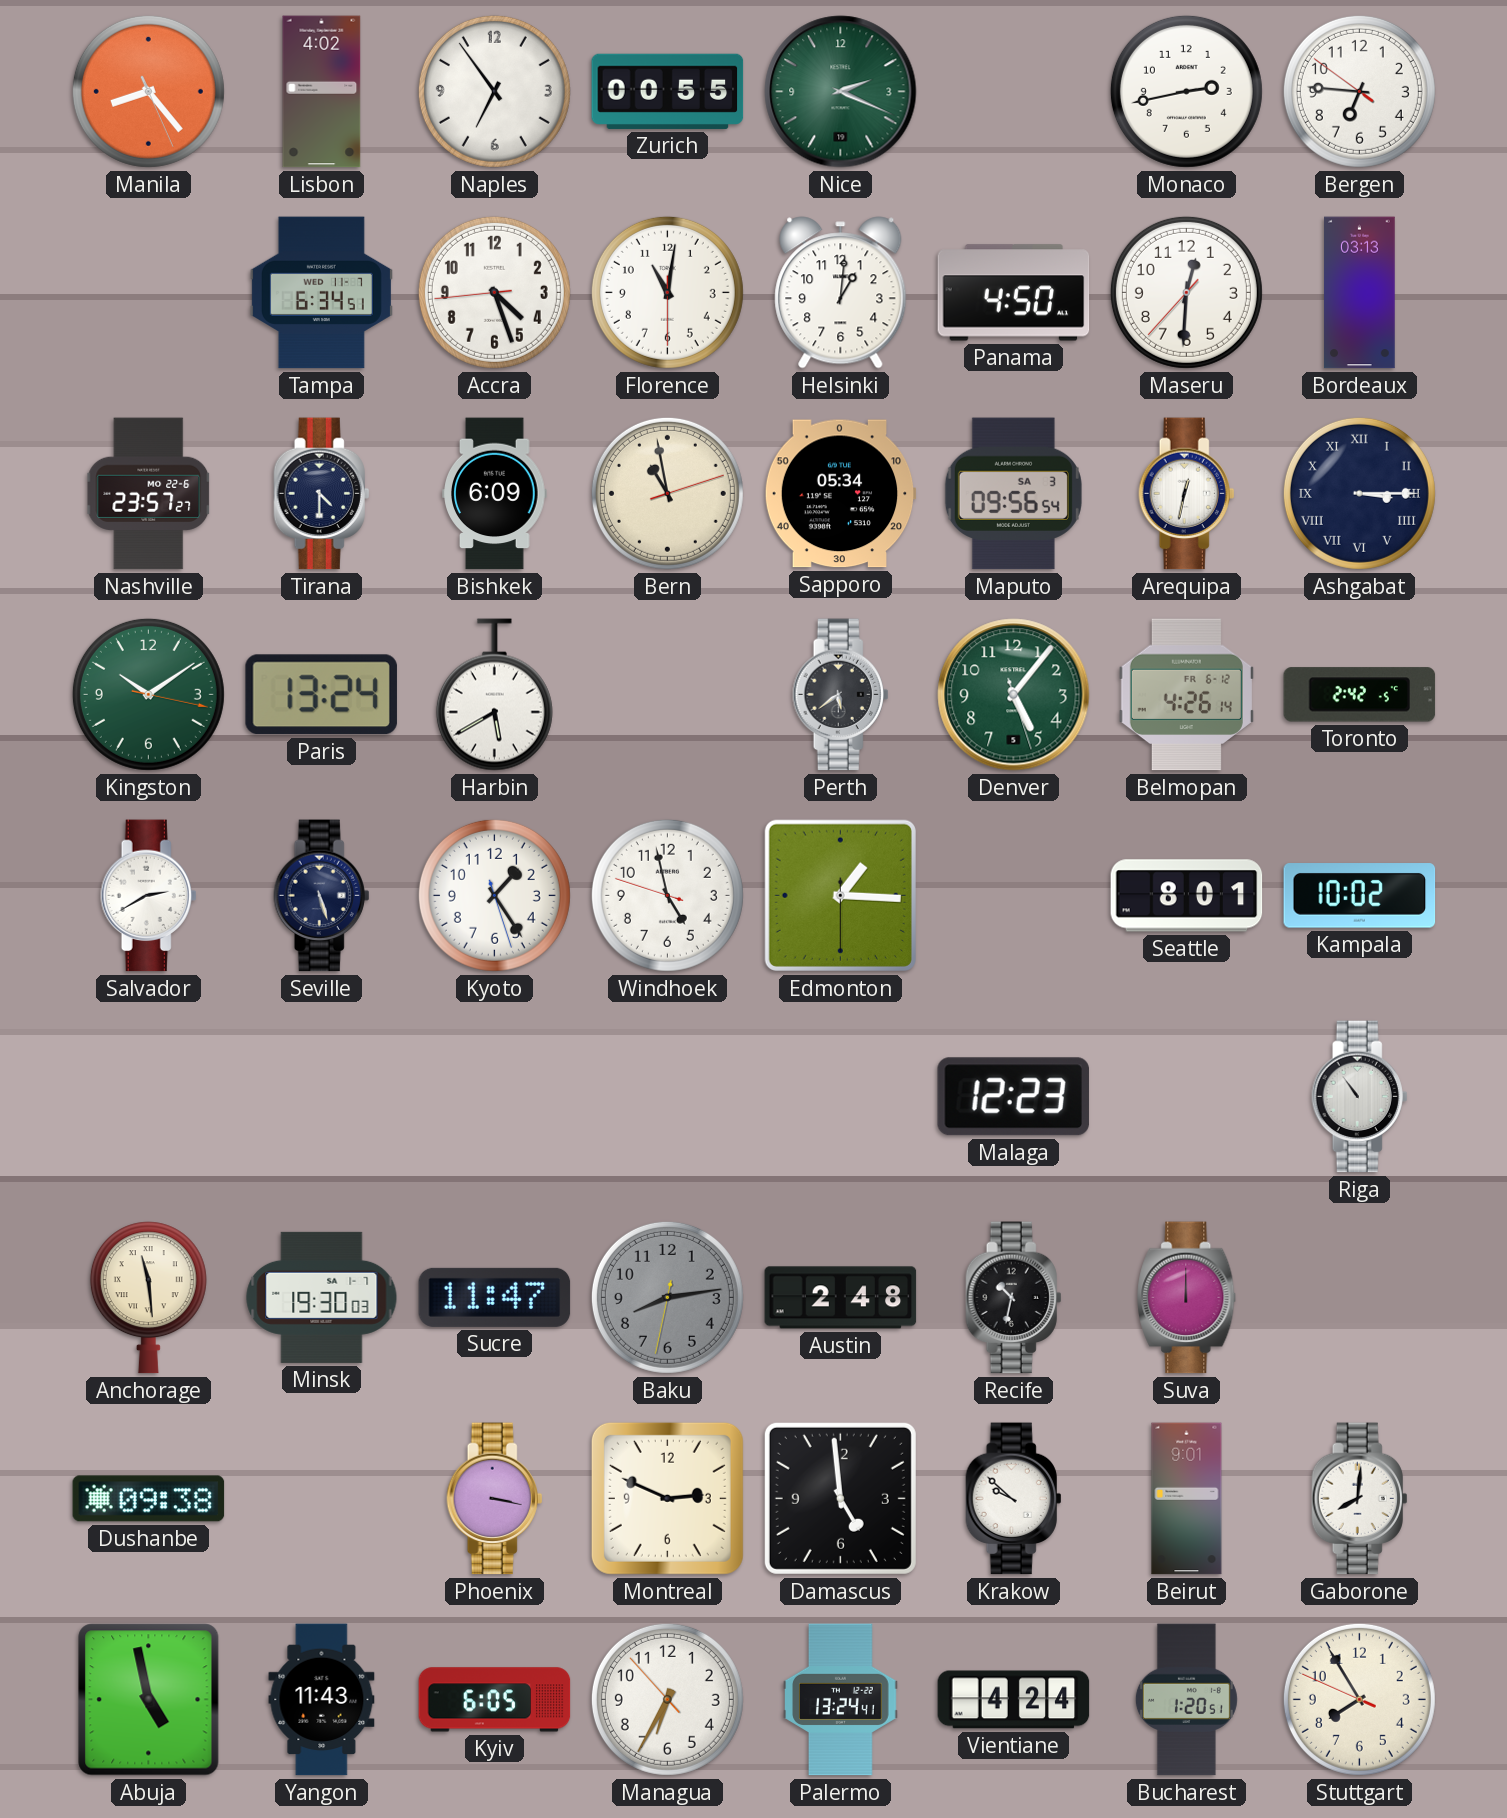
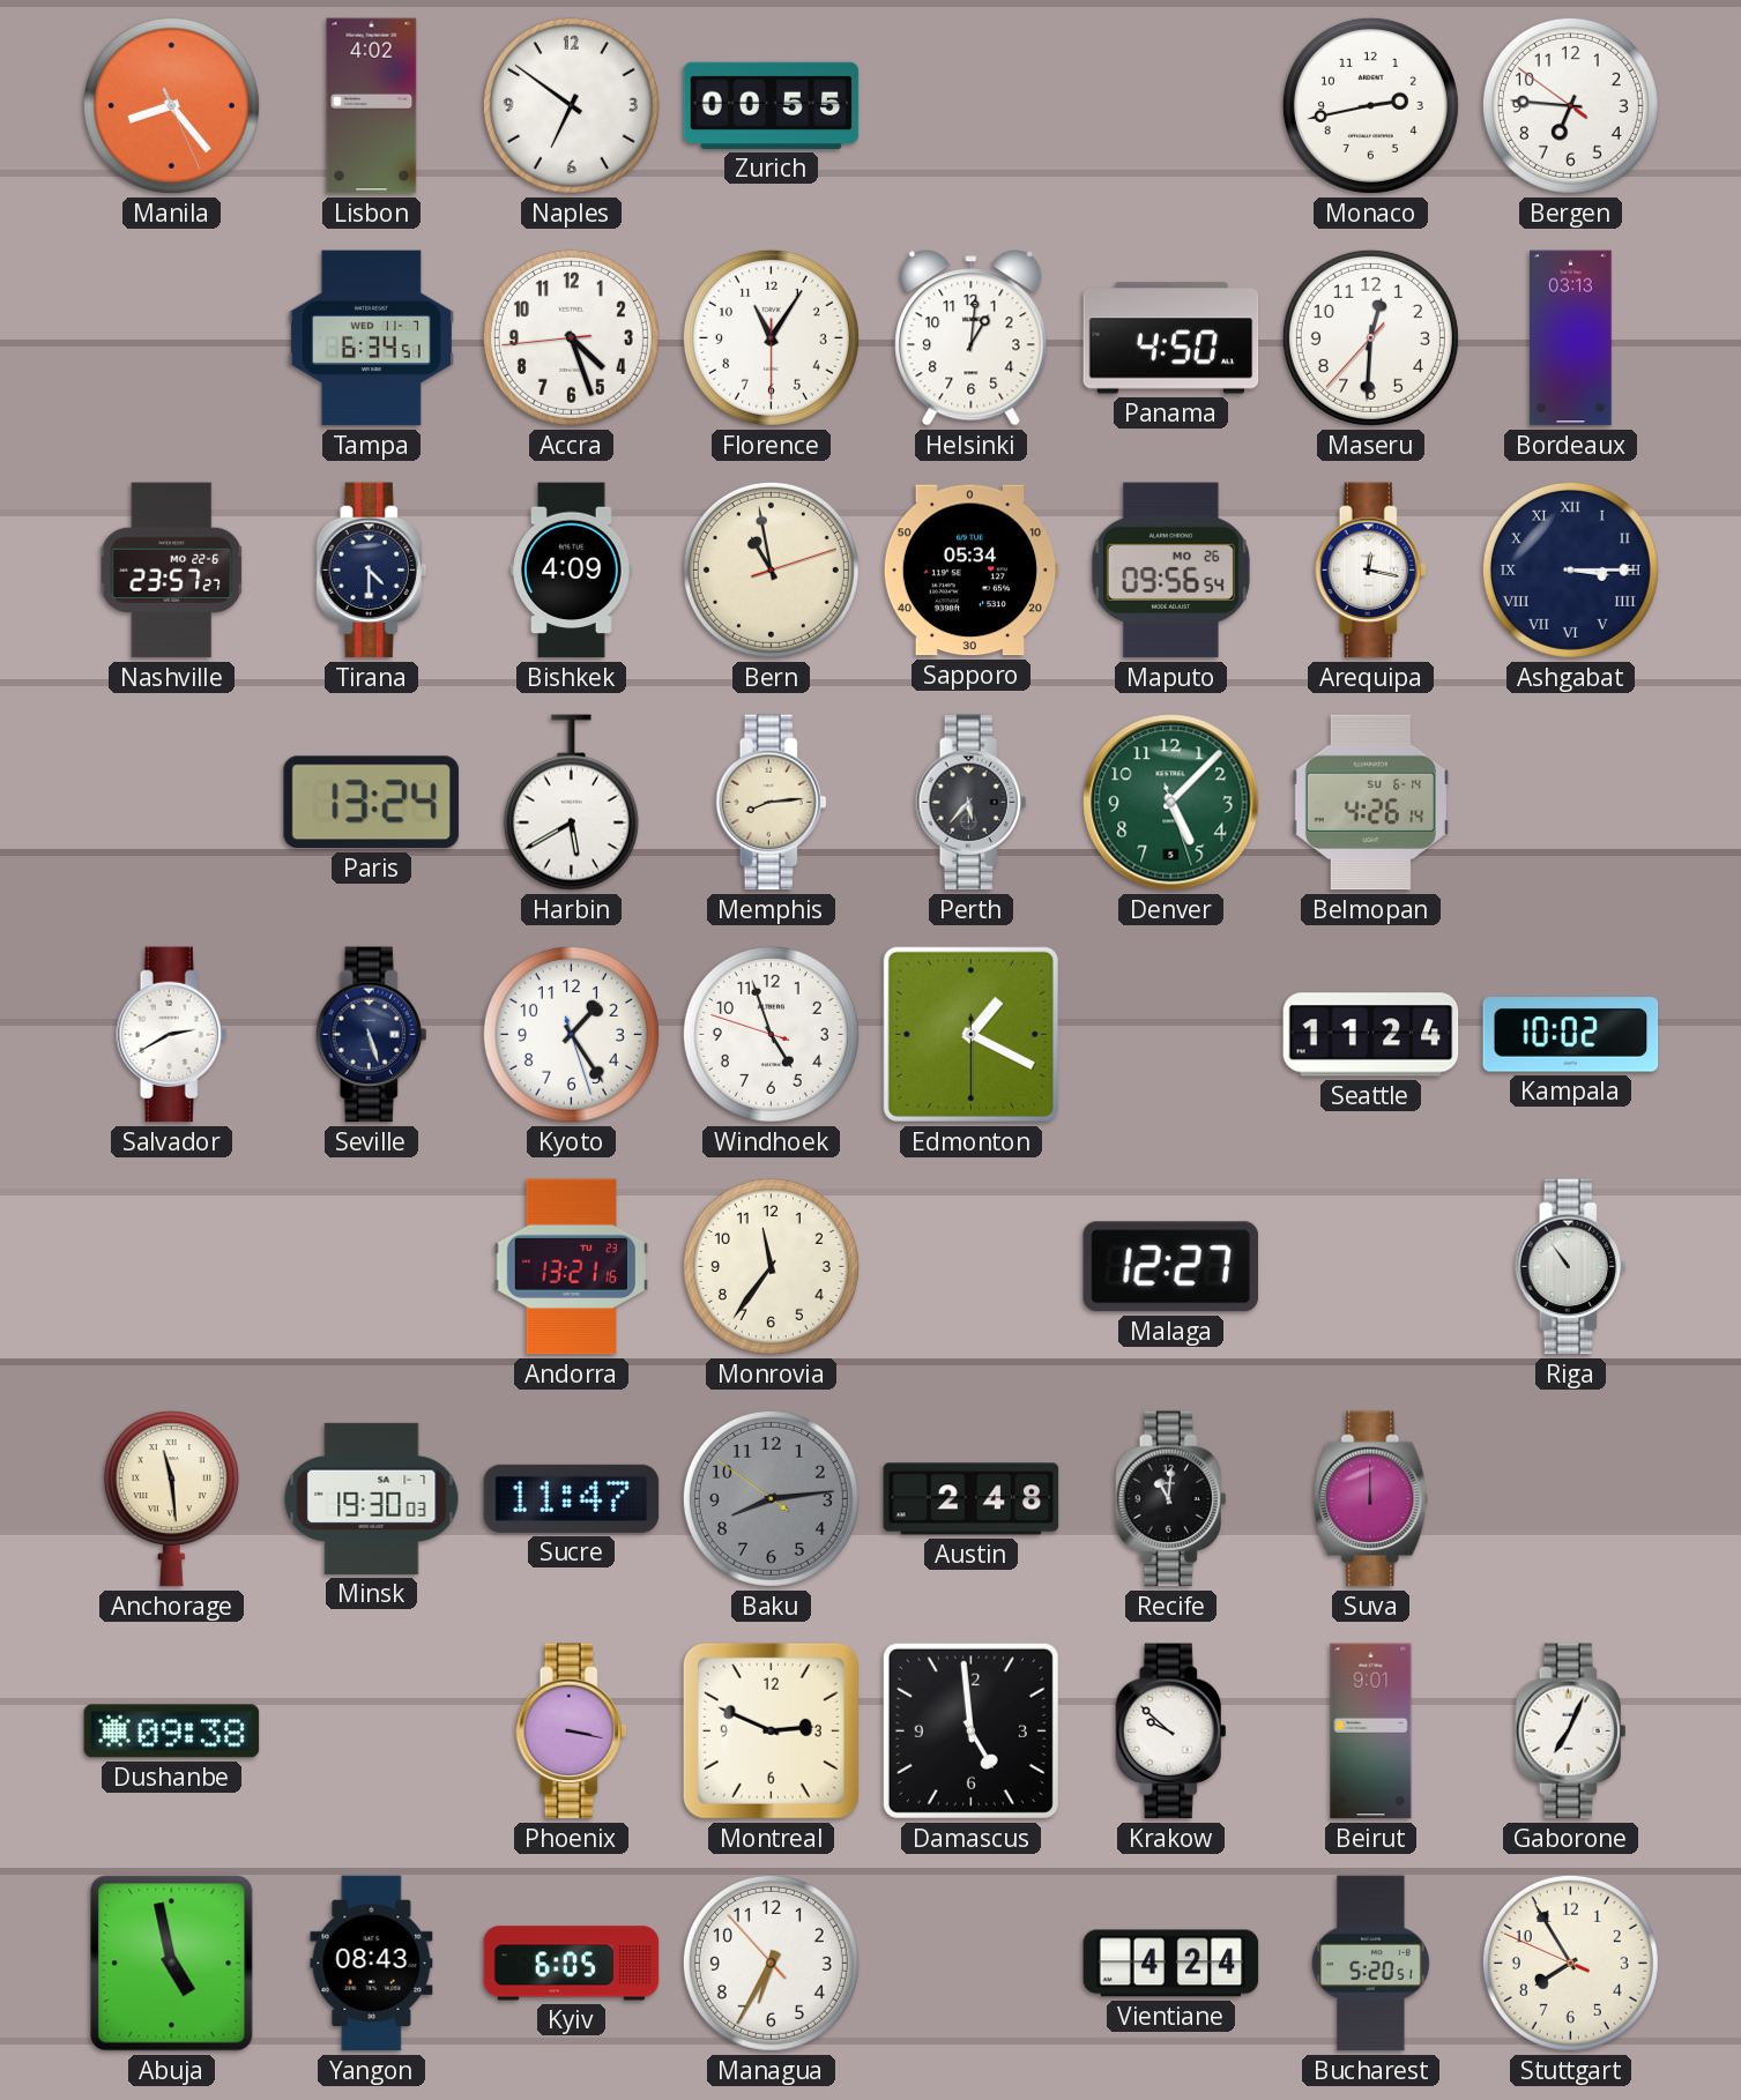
Naples: 6:54 -> 6:51
Nice: 2:19 -> none
Florence: 11:01 -> 11:05
Bishkek: 6:09 -> 4:09
Maputo date: SA 3 -> MO 26
Arequipa: 12:32 -> 12:17
Kingston: 10:09 -> none
Memphis: none -> 8:14
Perth: 5:39 -> 5:37
Denver: 5:06 -> 5:07
Belmopan date: FR 6-12 -> SU 6-14
Toronto: 2:42 -> none
Windhoek: 4:57 -> 4:56
Edmonton: 1:15 -> 1:19
Seattle: 8:01 -> 11:24
Andorra: none -> 13:21
Monrovia: none -> 11:36
Malaga: 12:23 -> 12:27
Baku: 8:13:32 -> 8:13:51
Recife: 10:32 -> 11:01
Gaborone: 8:01 -> 7:04
Yangon: 11:43 -> 08:43
Palermo: 13:24 -> none
Bucharest: 1:20 -> 5:20
